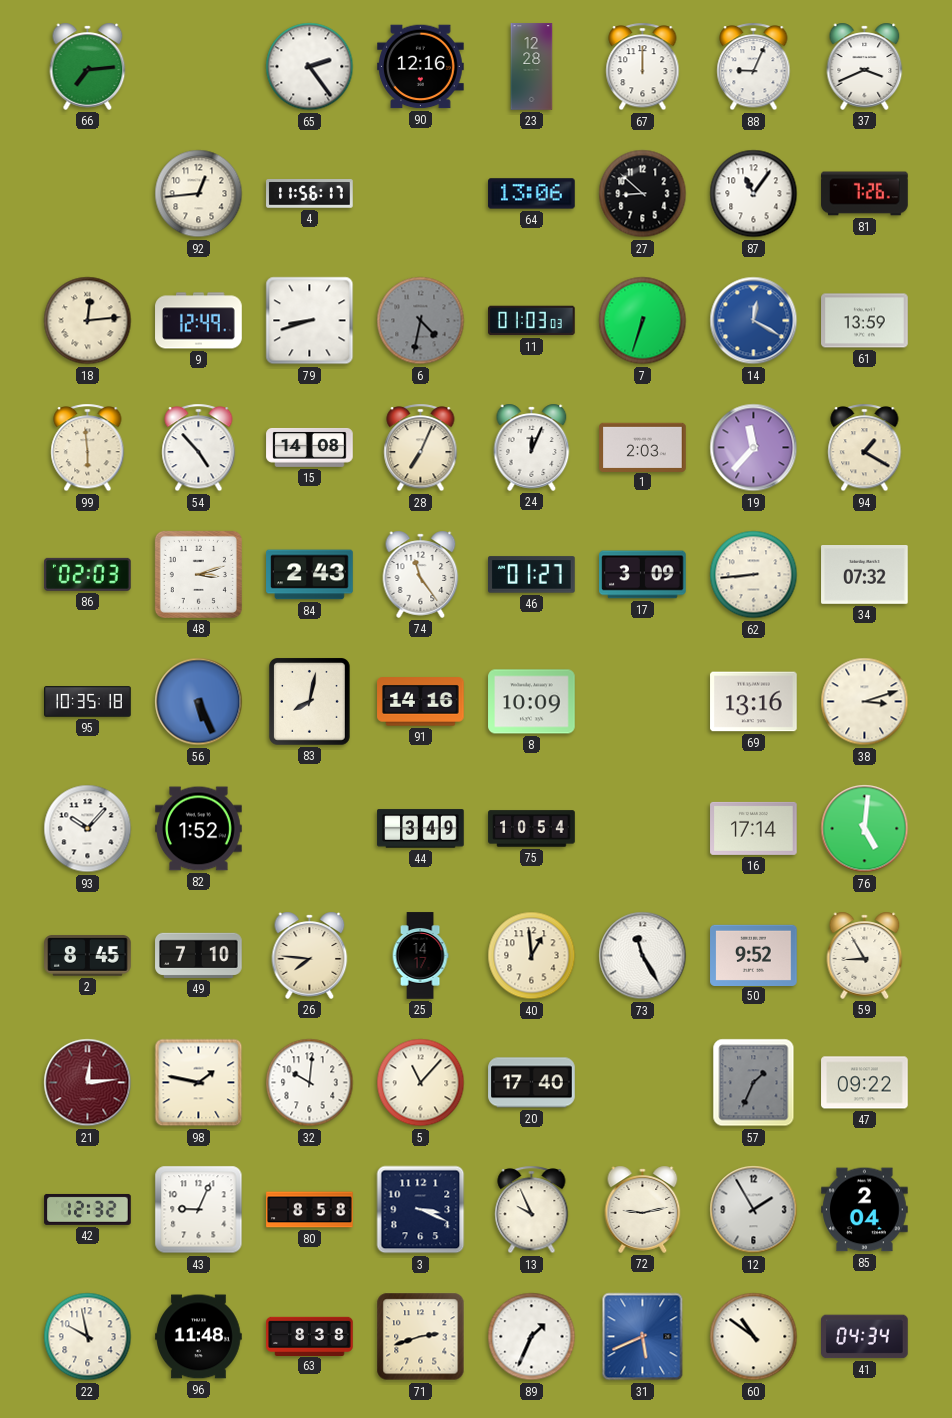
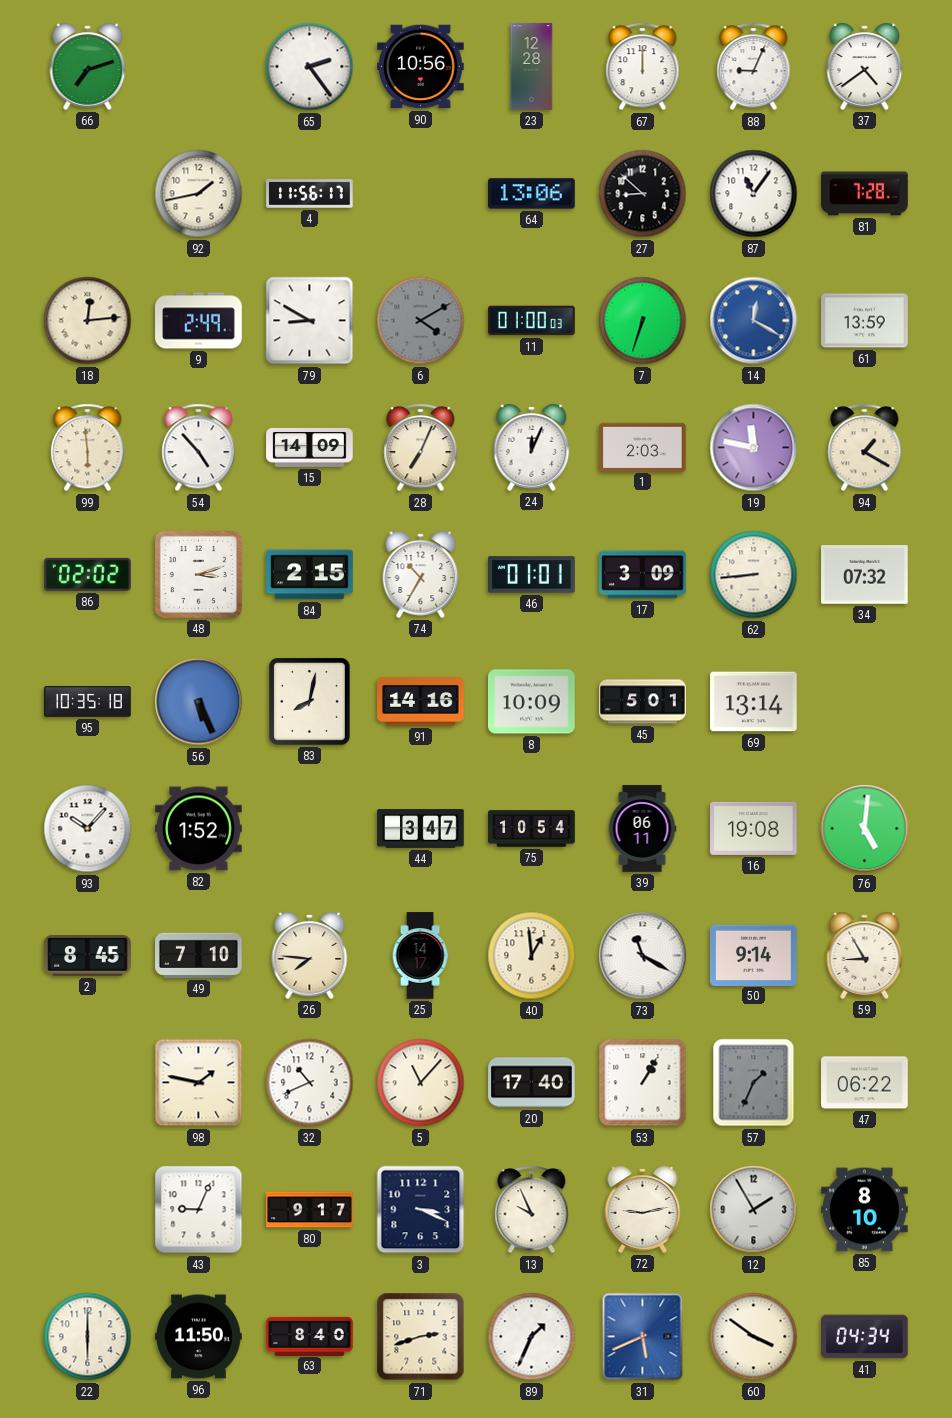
66: 7:14 -> 7:12
90: 12:16 -> 10:56
37: 3:41 -> 4:39
92: 12:44 -> 1:43
81: 7:26 -> 7:28
9: 12:49 -> 2:49
79: 8:42 -> 8:50
6: 4:32 -> 4:10
11: 01:03 -> 01:00
15: 14:08 -> 14:09
19: 11:37 -> 11:47
86: 02:03 -> 02:02
84: 2:43 -> 2:15
74: 11:24 -> 10:35
46: 01:27 -> 01:01
45: none -> 5:01
69: 13:16 -> 13:14
38: 3:12 -> none
44: 3:49 -> 3:47
39: none -> 06:11
16: 17:14 -> 19:08
73: 11:25 -> 11:20
50: 9:52 -> 9:14
21: 12:14 -> none
32: 10:01 -> 10:41
53: none -> 1:05
47: 09:22 -> 06:22
42: 12:32 -> none
80: 8:58 -> 9:17
85: 2:04 -> 8:10
22: 9:58 -> 6:00
96: 11:48 -> 11:50
63: 8:38 -> 8:40
60: 10:51 -> 3:51
